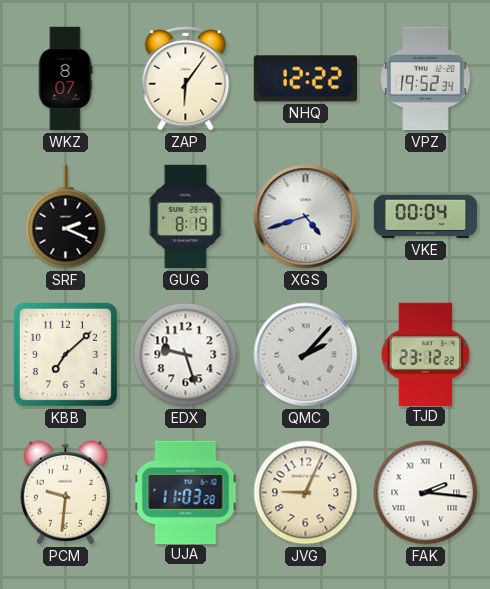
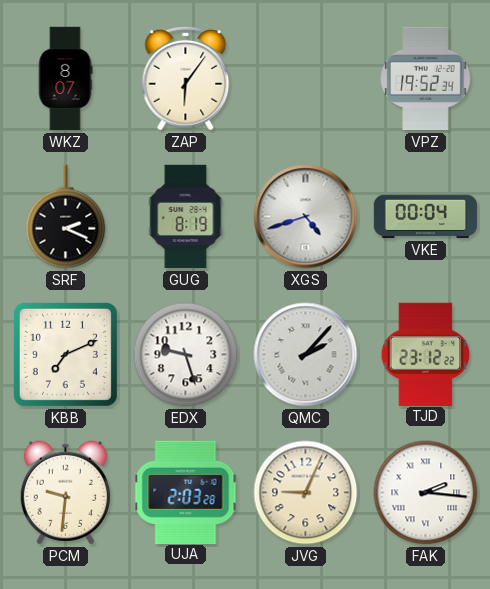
NHQ: 12:22 -> none
KBB: 7:08 -> 7:11
UJA: 11:03 -> 2:03
